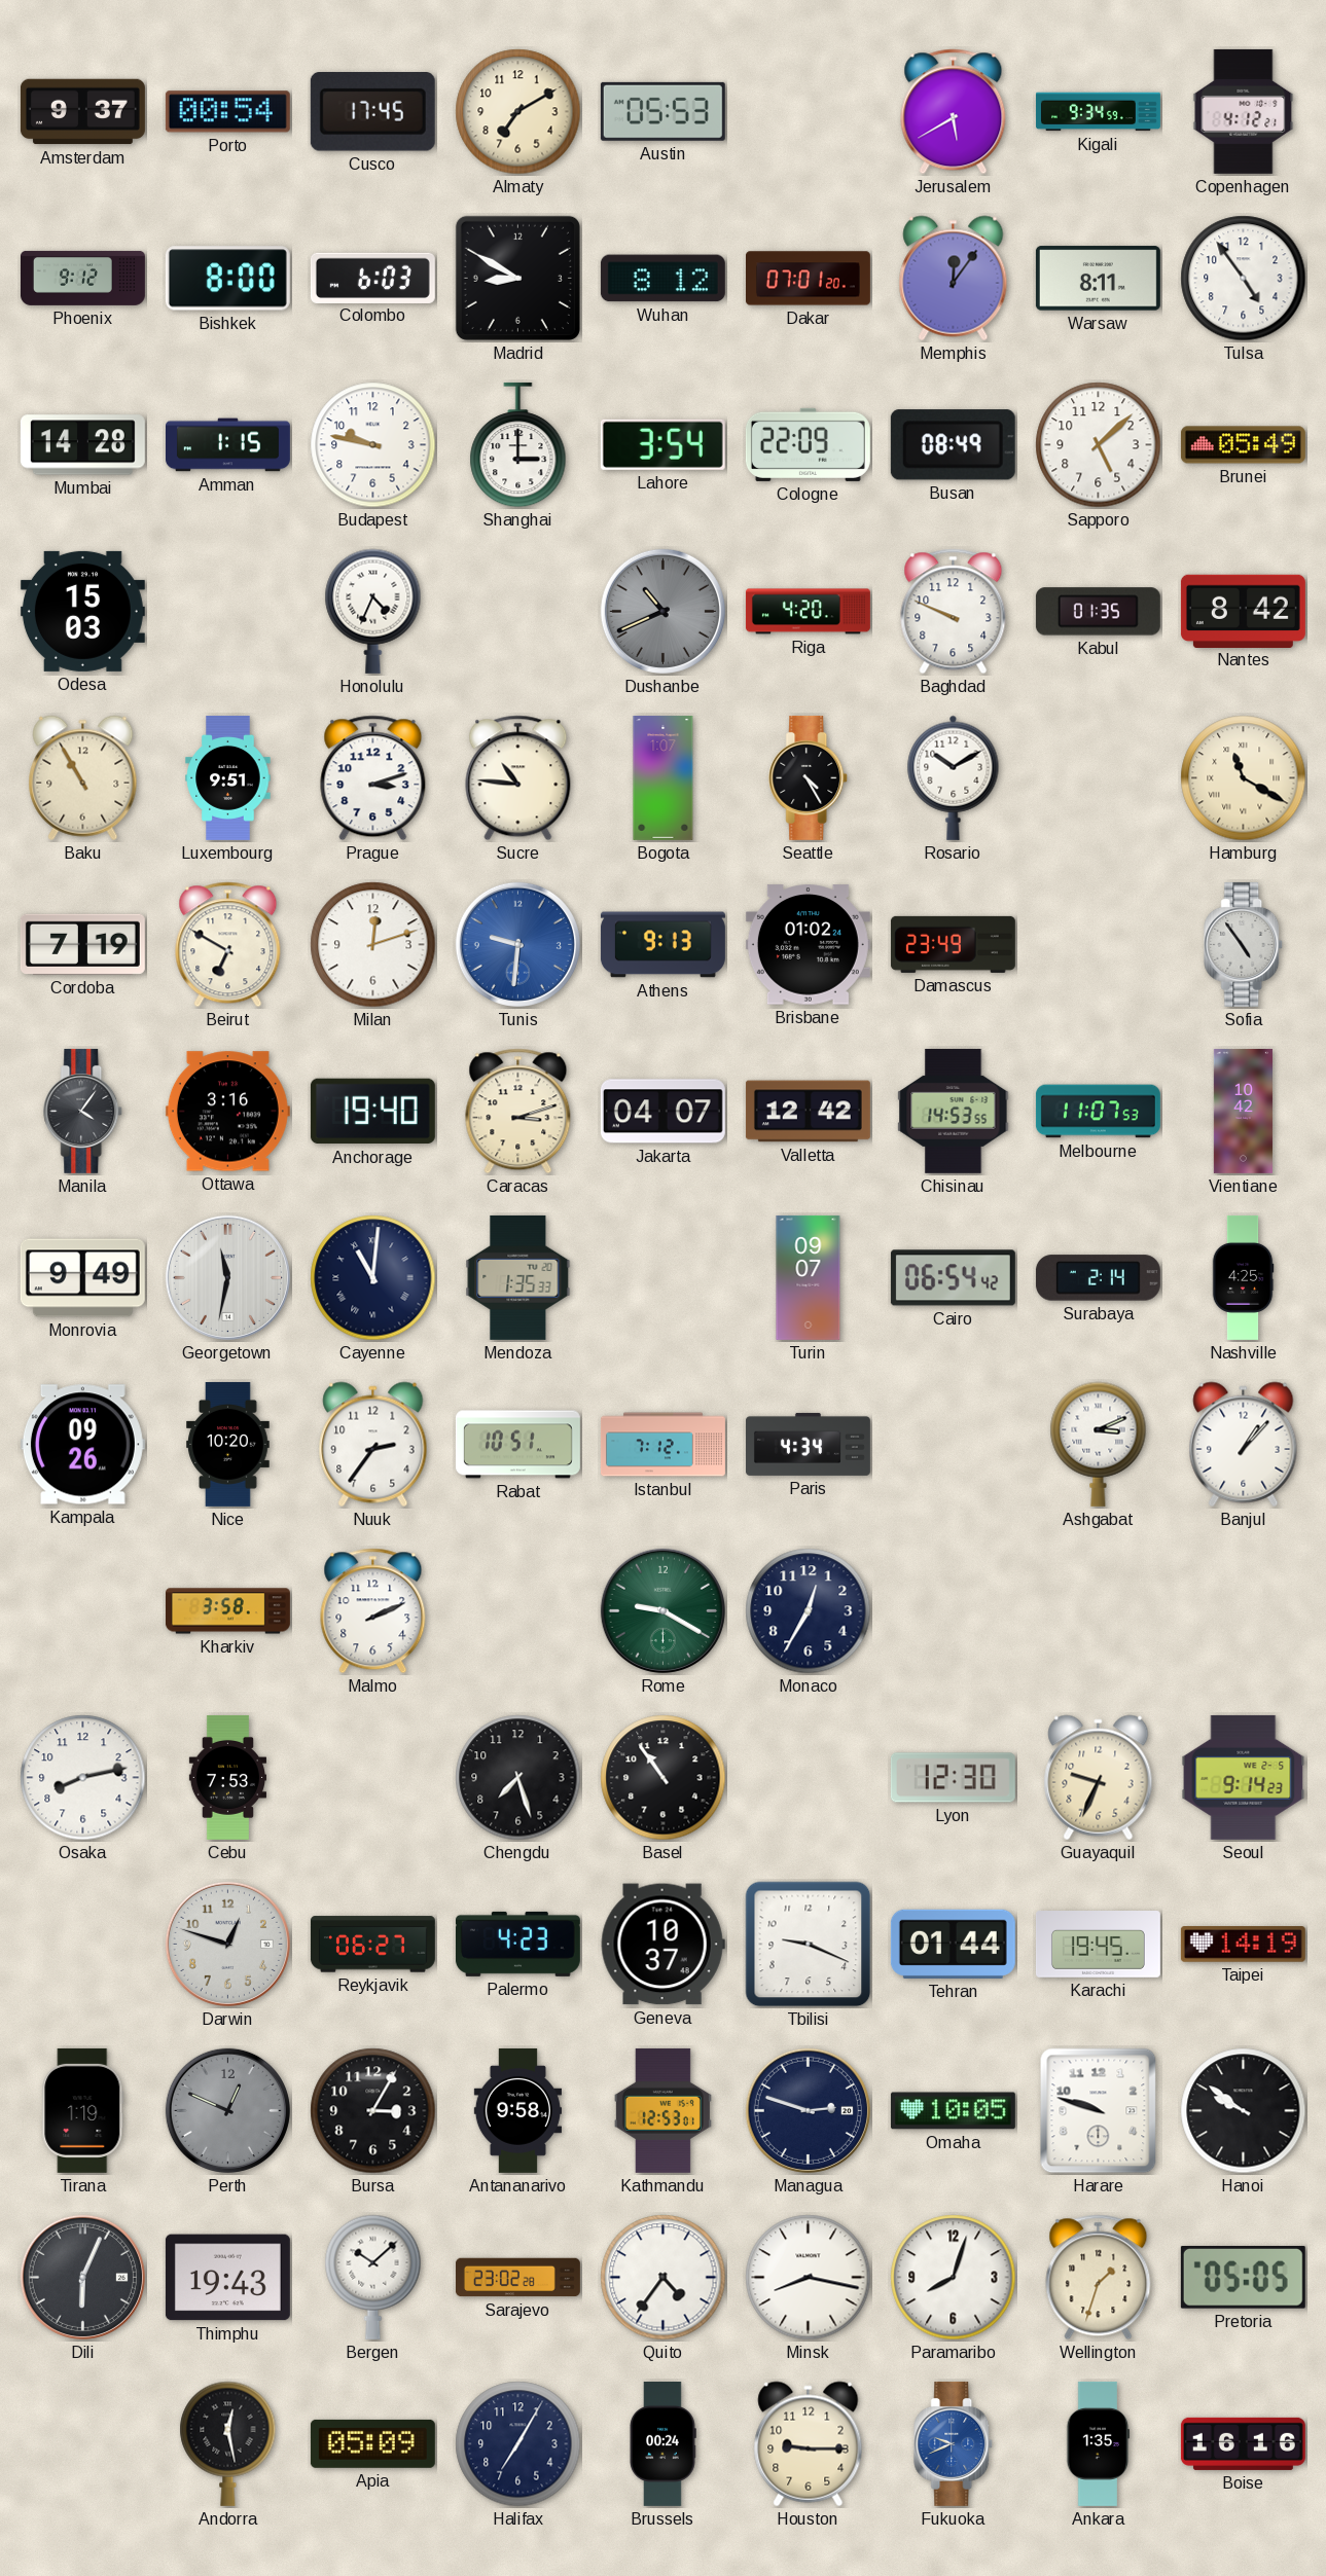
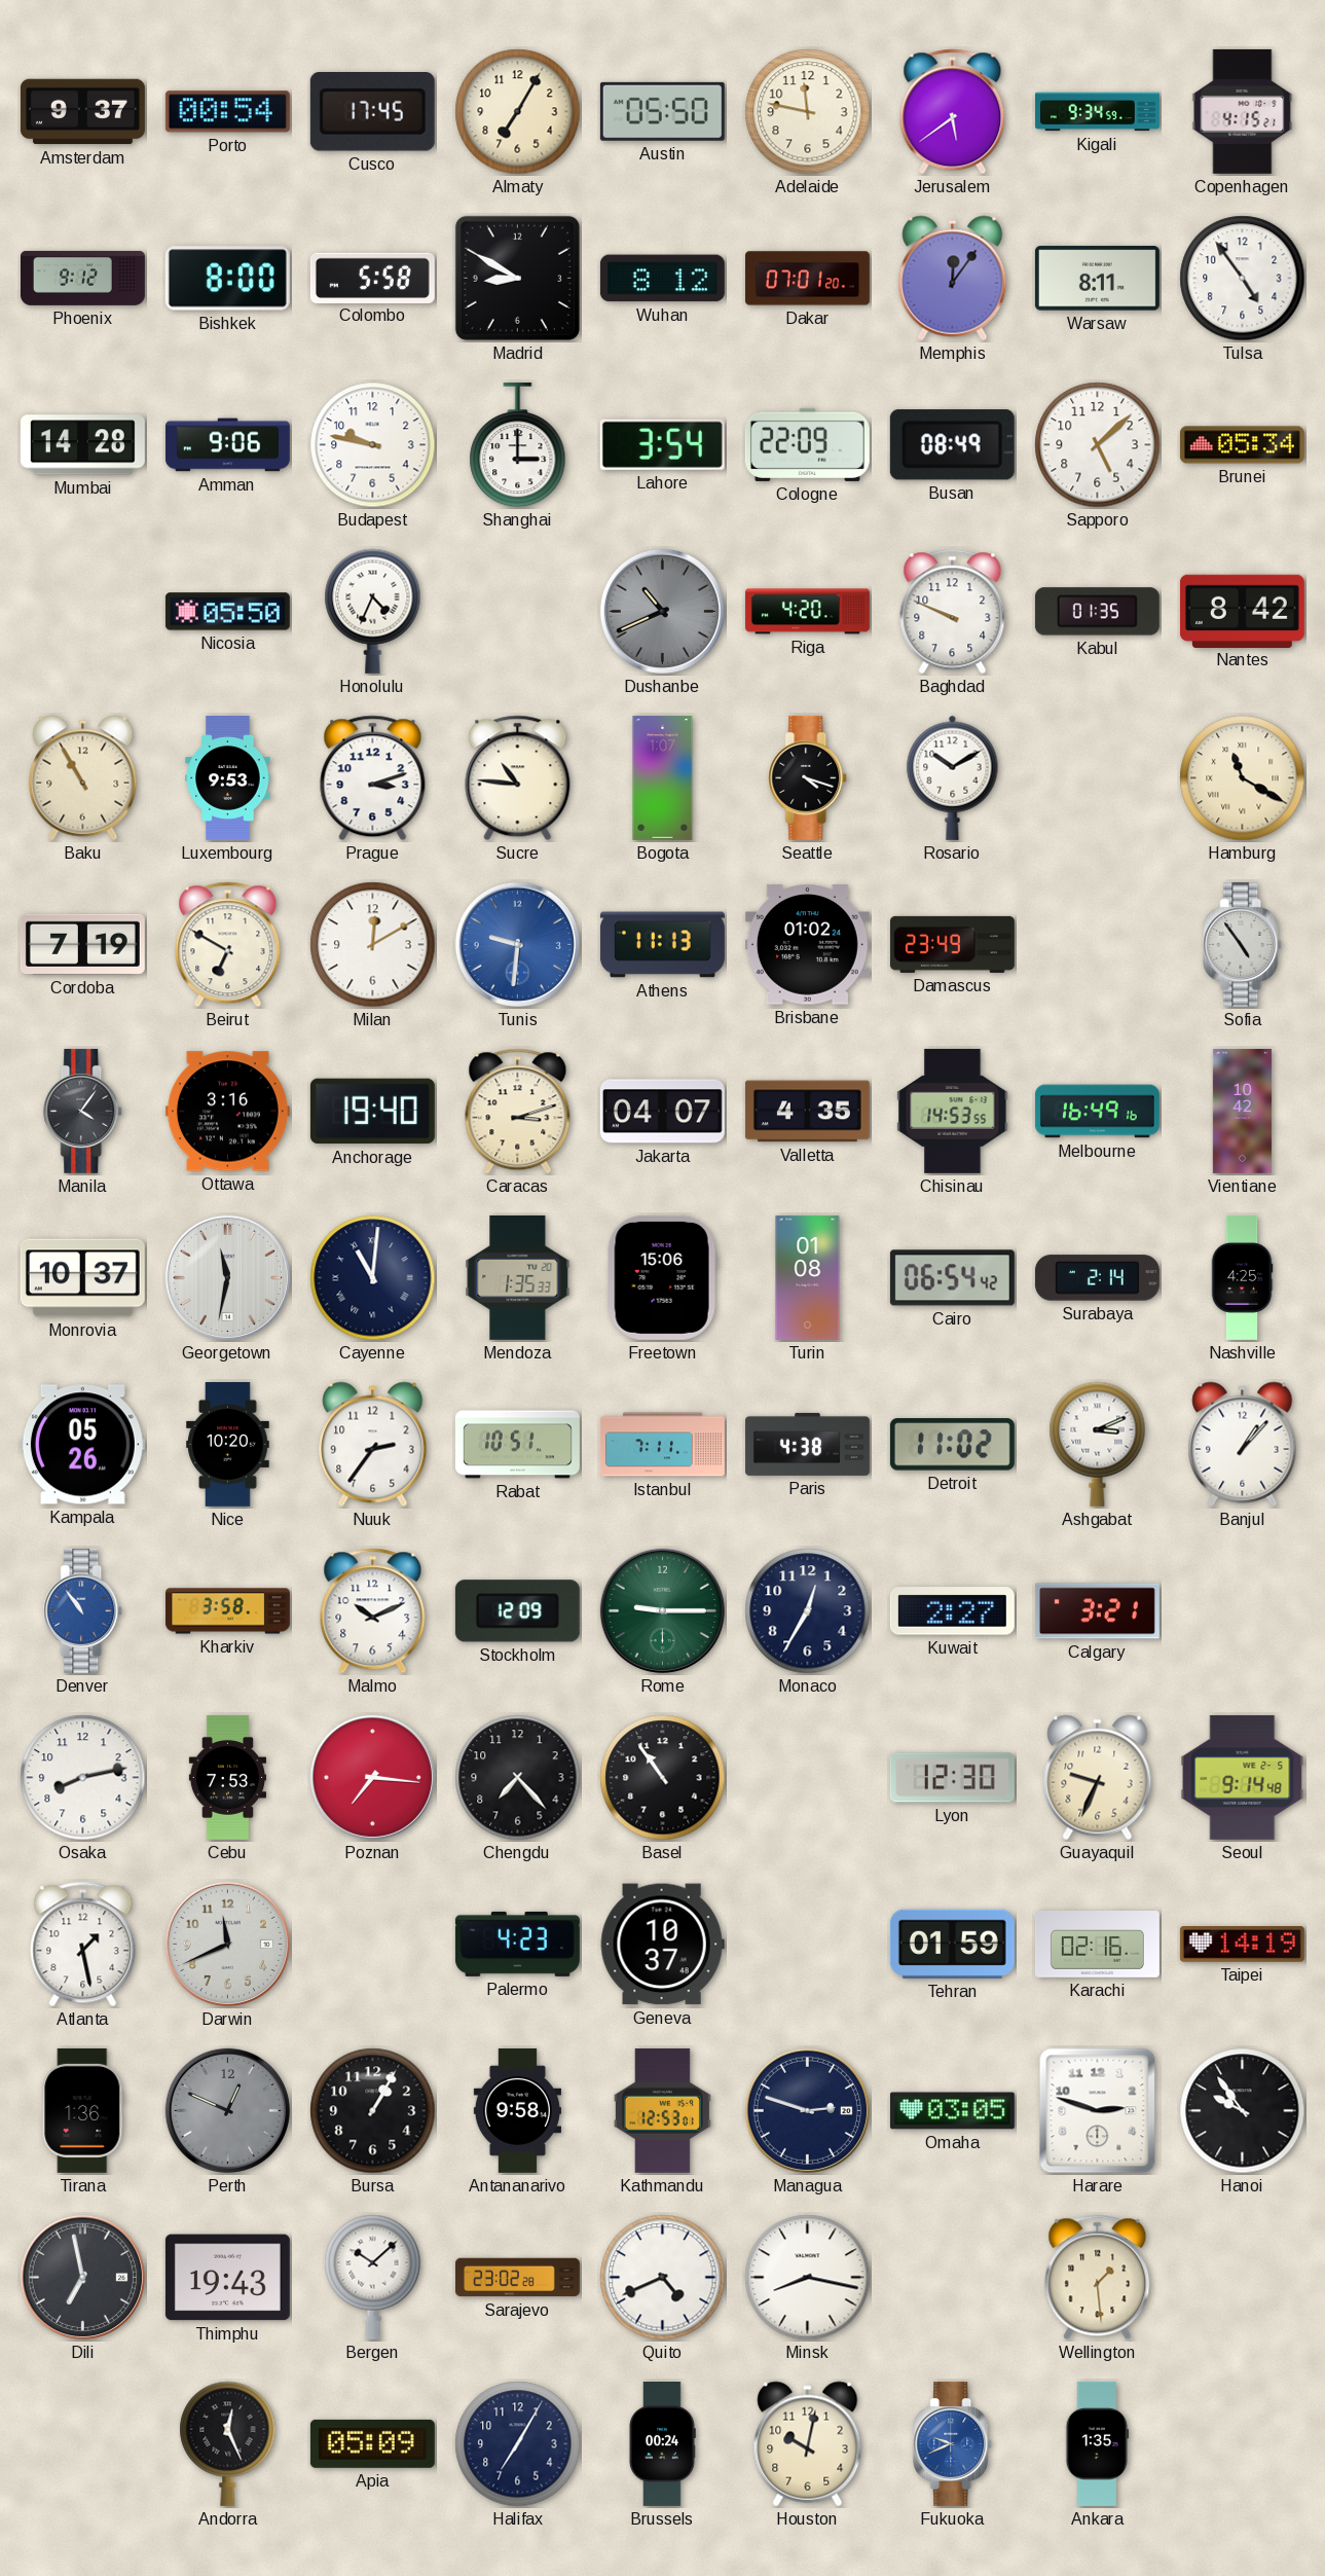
Almaty: 7:10 -> 7:05
Austin: 05:53 -> 05:50
Adelaide: none -> 11:47
Jerusalem: 5:40 -> 5:39
Copenhagen: 4:12 -> 4:15
Colombo: 6:03 -> 5:58
Amman: 1:15 -> 9:06
Brunei: 05:49 -> 05:34
Odesa: 15:03 -> none
Nicosia: none -> 05:50
Luxembourg: 9:51 -> 9:53
Seattle: 4:25 -> 4:18
Milan: 12:12 -> 12:10
Athens: 9:13 -> 11:13
Valletta: 12:42 -> 4:35
Melbourne: 11:07 -> 16:49
Monrovia: 9:49 -> 10:37
Freetown: none -> 15:06
Turin: 09:07 -> 01:08
Kampala: 09:26 -> 05:26
Istanbul: 7:12 -> 7:11
Paris: 4:34 -> 4:38
Detroit: none -> 11:02
Denver: none -> 10:54
Malmo: 2:11 -> 10:11
Stockholm: none -> 12:09
Rome: 9:20 -> 9:15
Kuwait: none -> 2:27
Calgary: none -> 3:21
Poznan: none -> 7:16
Chengdu: 7:27 -> 7:23
Seoul: 9:14:23 -> 9:14:48
Atlanta: none -> 1:28
Darwin: 12:48 -> 11:41
Reykjavik: 06:27 -> none
Tbilisi: 9:19 -> none
Tehran: 01:44 -> 01:59
Karachi: 19:45 -> 02:16
Tirana: 1:19 -> 1:36
Bursa: 3:05 -> 1:05
Omaha: 10:05 -> 03:05
Harare: 9:48 -> 2:48
Hanoi: 9:51 -> 9:54
Dili: 6:04 -> 6:58
Quito: 4:36 -> 4:41
Paramaribo: 8:03 -> none
Wellington: 1:33 -> 1:29
Pretoria: 05:05 -> none
Andorra: 12:28 -> 12:26
Houston: 9:15 -> 10:02
Boise: 16:16 -> none
